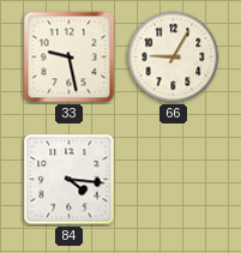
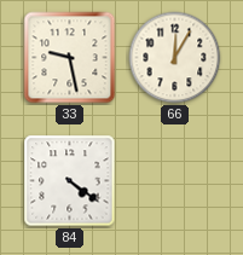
66: 9:05 -> 12:05
84: 4:16 -> 4:21
